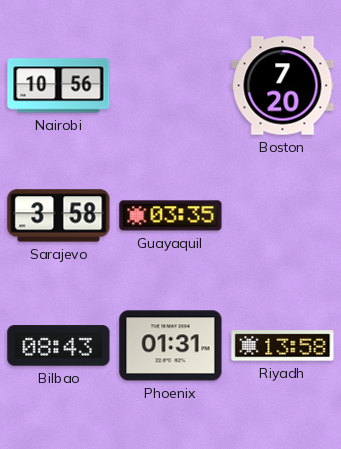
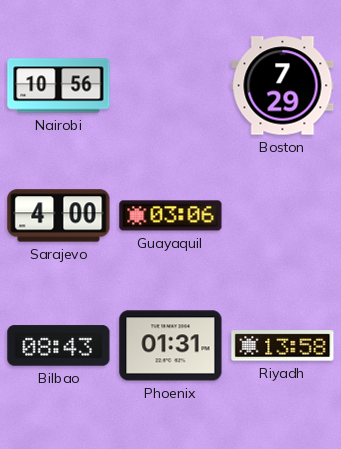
Boston: 7:20 -> 7:29
Sarajevo: 3:58 -> 4:00
Guayaquil: 03:35 -> 03:06
